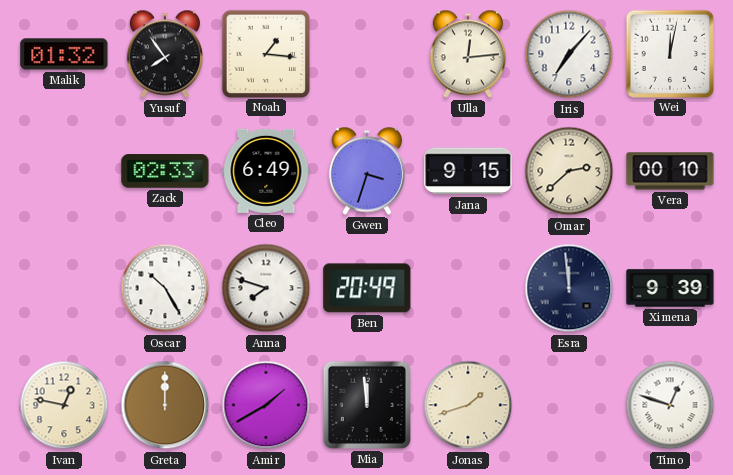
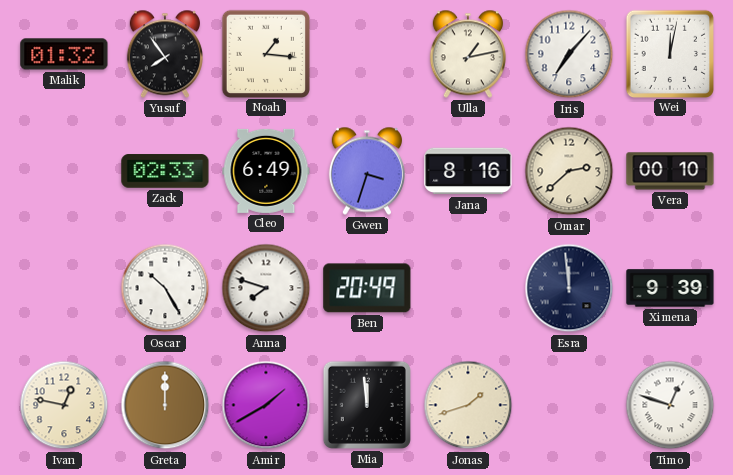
Ulla: 12:14 -> 1:13
Jana: 9:15 -> 8:16
